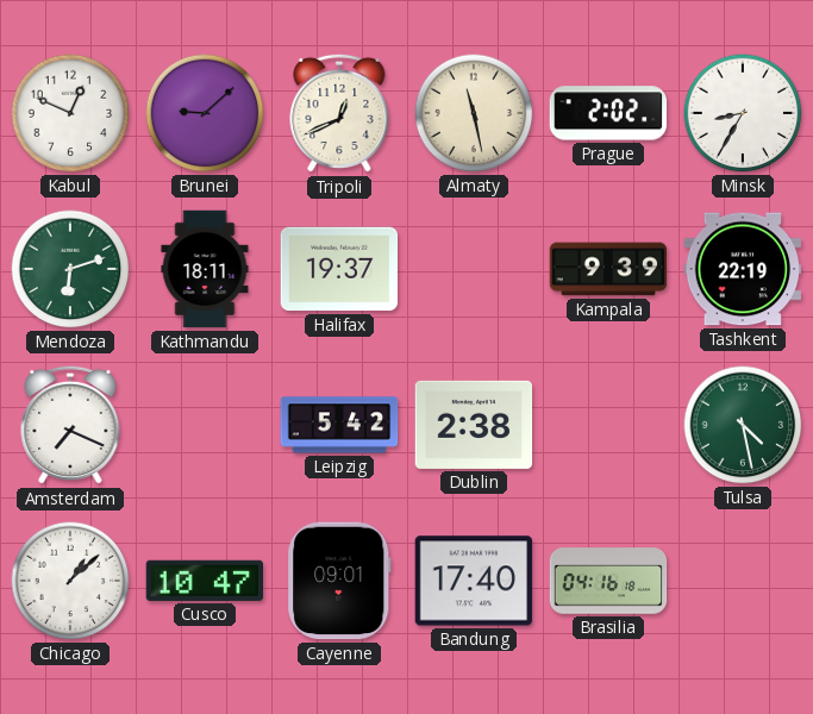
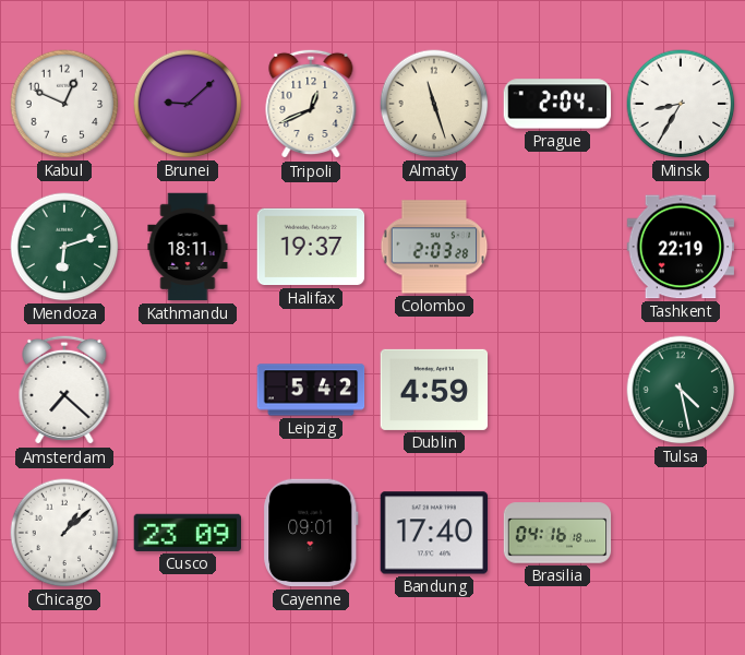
Almaty: 11:28 -> 11:27
Prague: 2:02 -> 2:04
Colombo: none -> 2:03
Kampala: 9:39 -> none
Amsterdam: 7:19 -> 7:22
Dublin: 2:38 -> 4:59
Cusco: 10:47 -> 23:09
